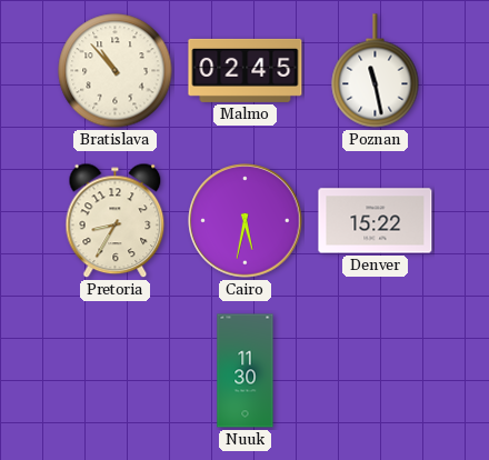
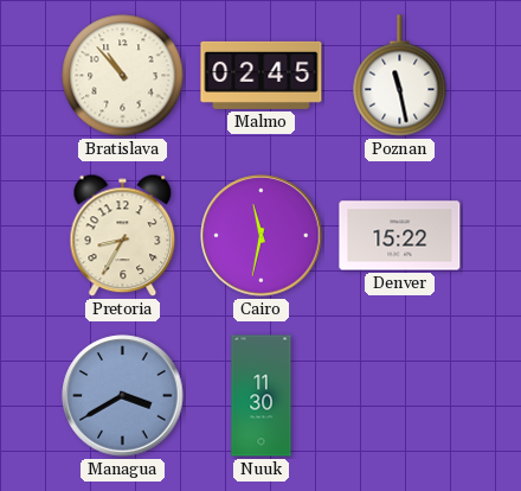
Cairo: 5:32 -> 11:32
Managua: none -> 3:40
